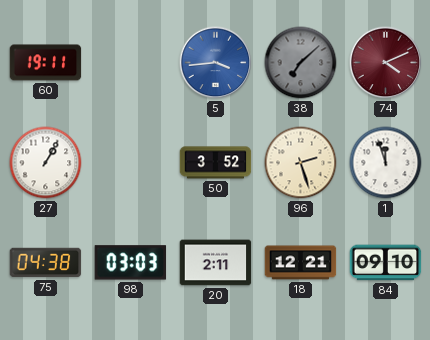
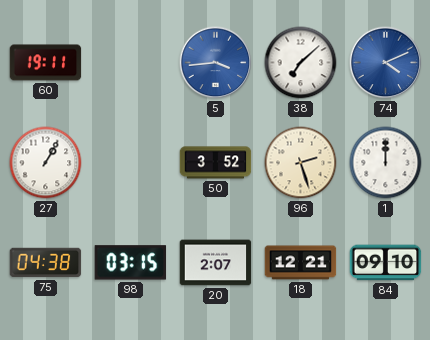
38 dial: grey -> white
74 dial: burgundy -> blue
1: 11:57 -> 12:00
98: 03:03 -> 03:15
20: 2:11 -> 2:07
